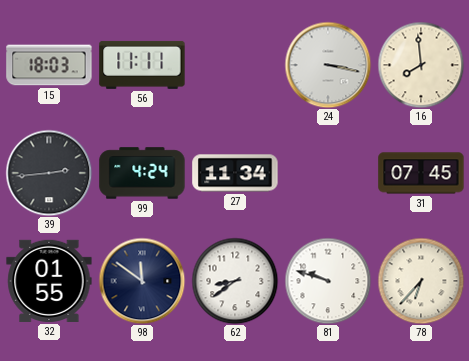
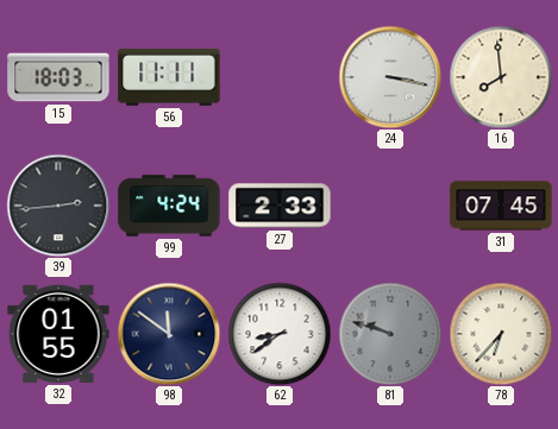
27: 11:34 -> 2:33
81 dial: white -> grey
